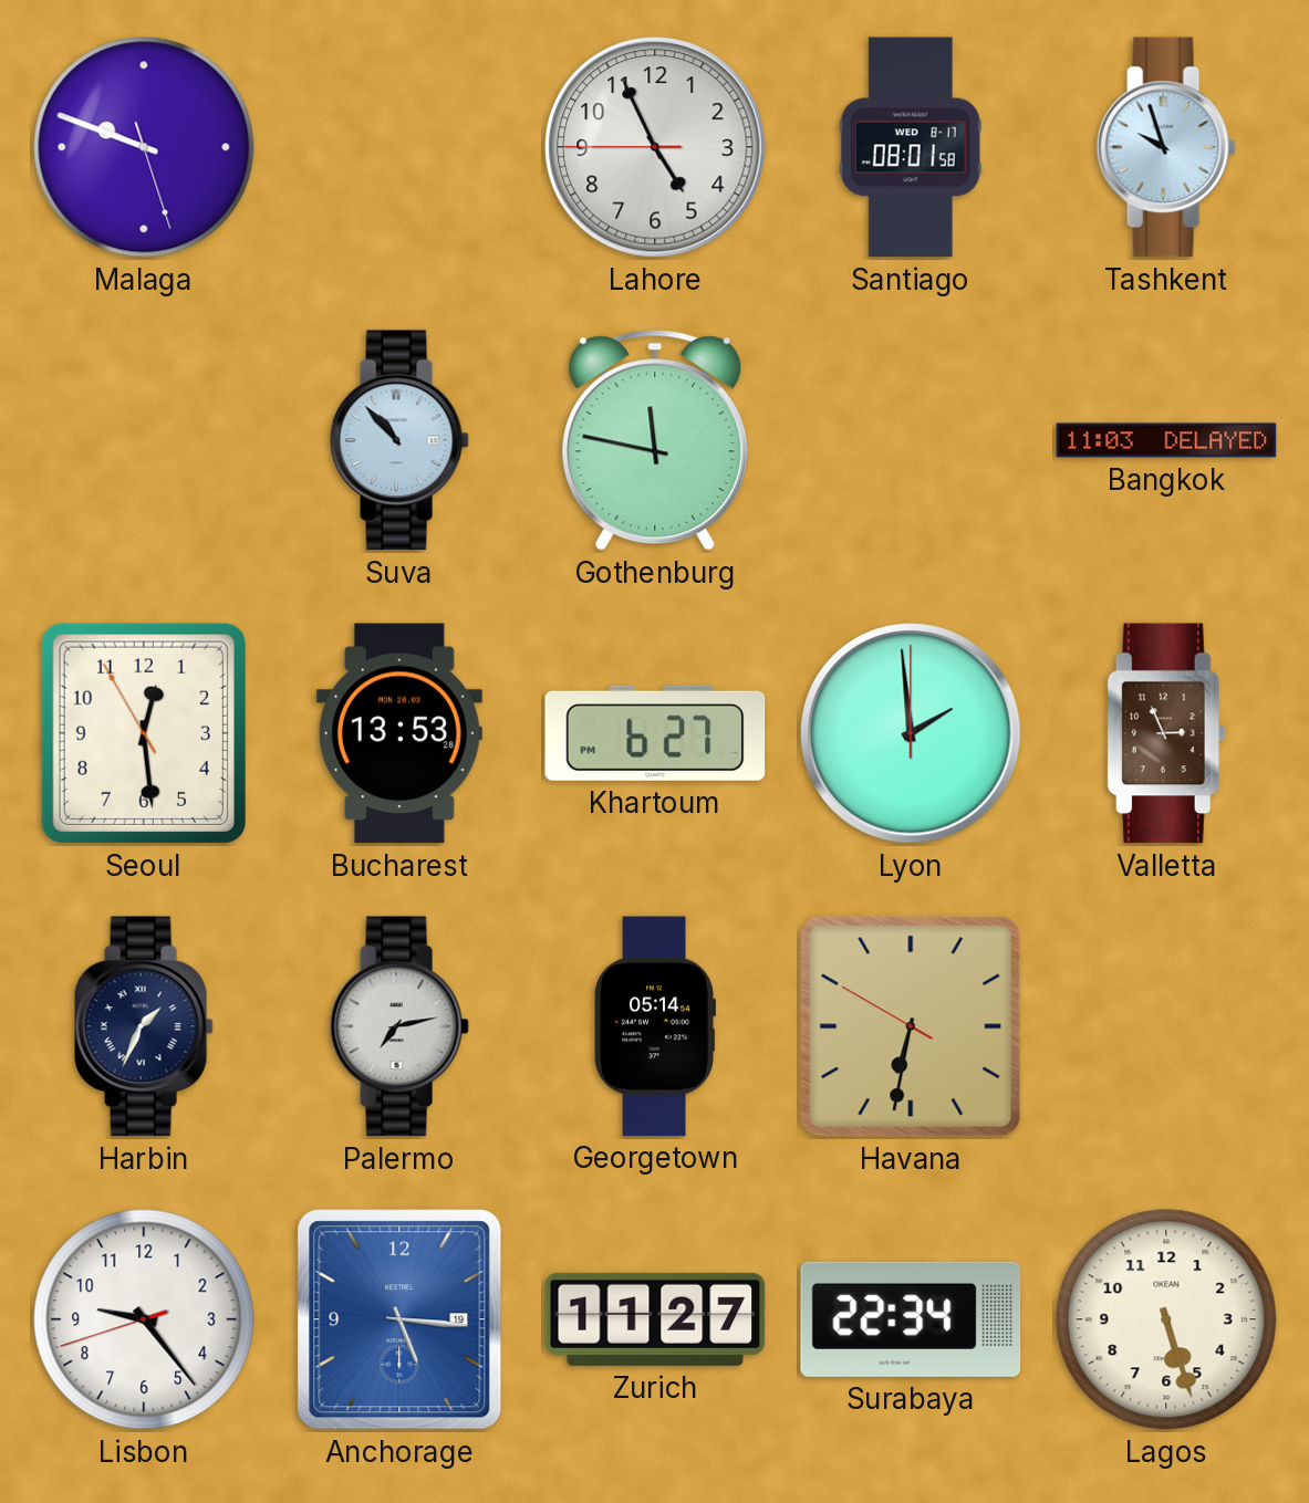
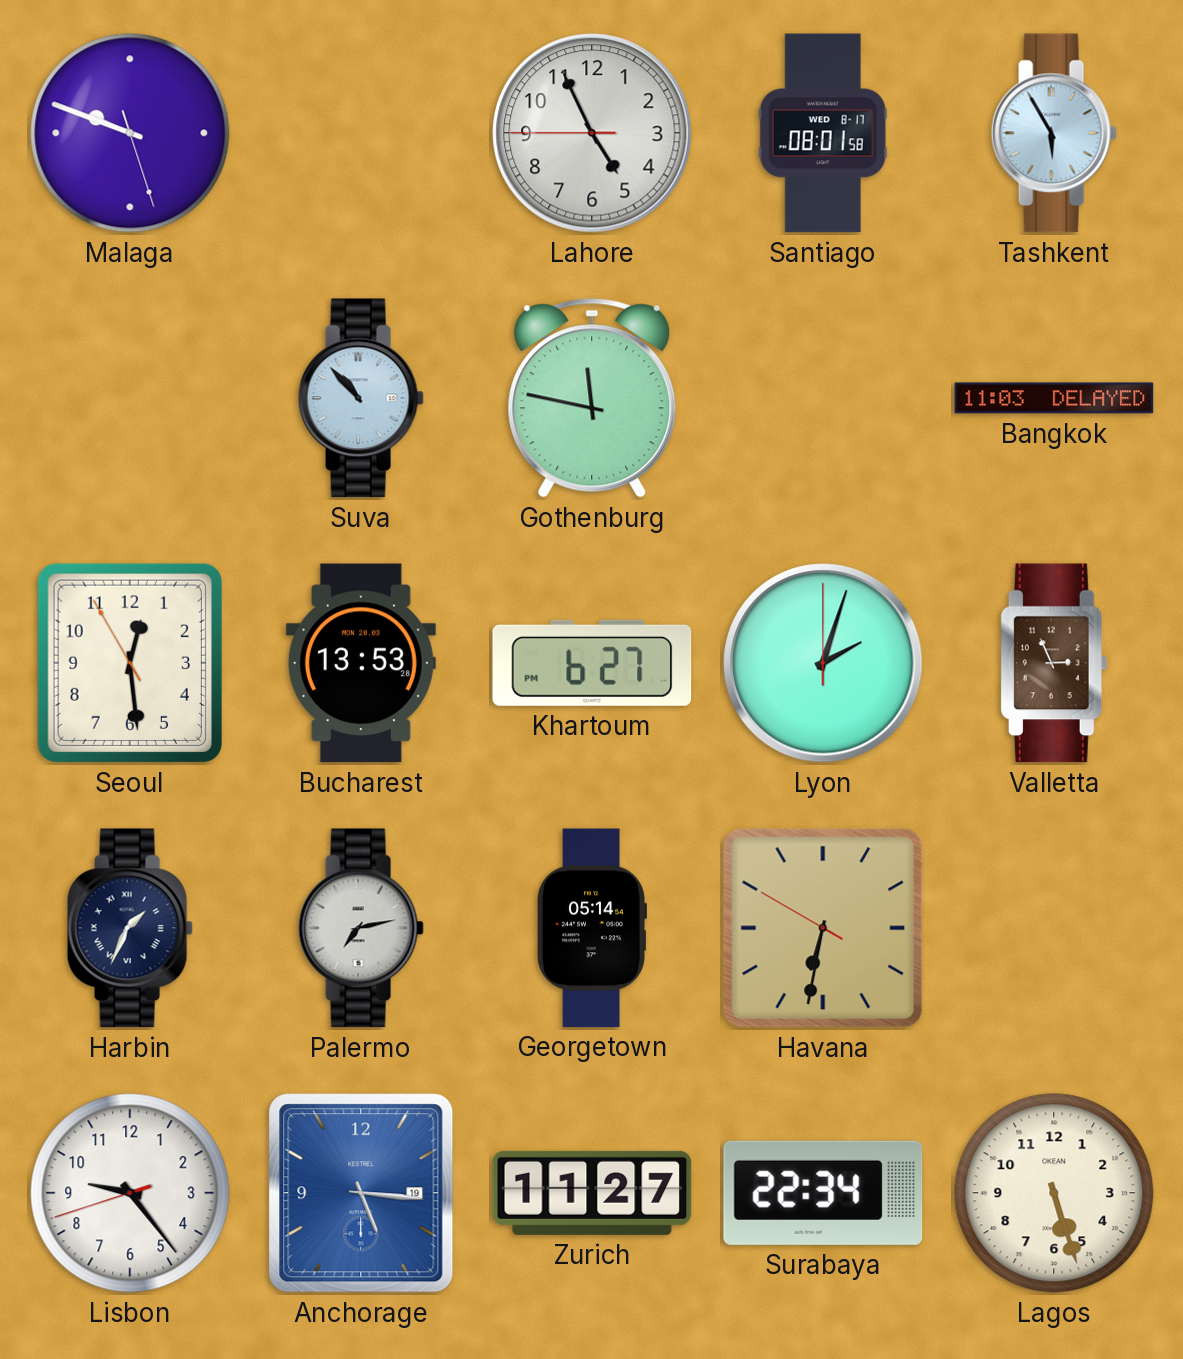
Tashkent: 9:57 -> 5:55
Lyon: 1:59 -> 2:03
